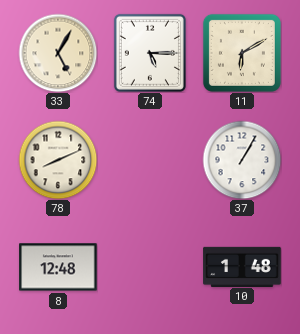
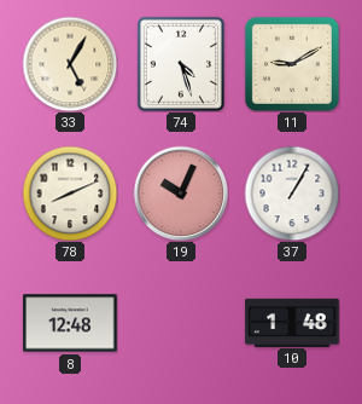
74: 5:15 -> 4:27
11: 6:10 -> 9:10
19: none -> 10:04
